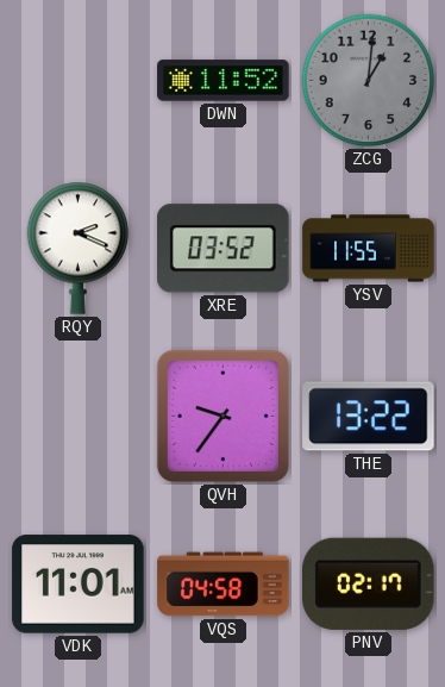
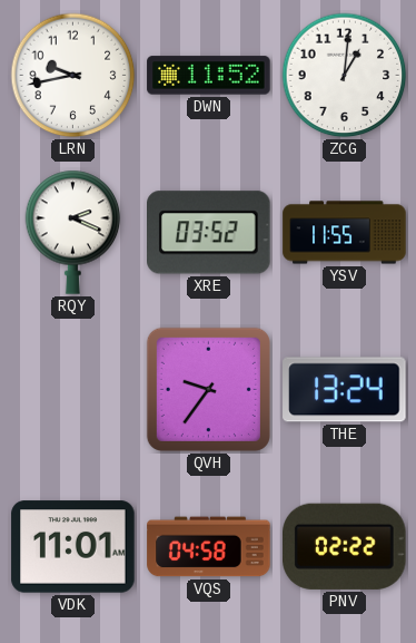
LRN: none -> 9:43
ZCG dial: grey -> white
THE: 13:22 -> 13:24
PNV: 02:17 -> 02:22
